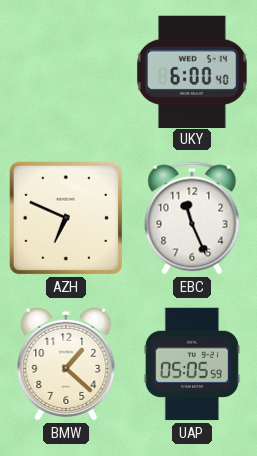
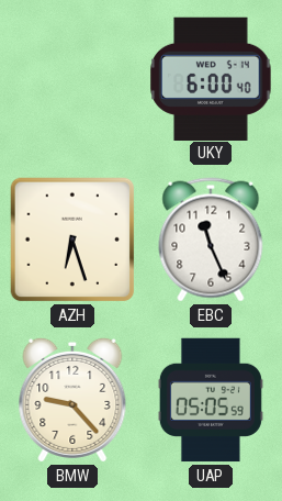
AZH: 6:49 -> 6:27
BMW: 1:22 -> 9:23
